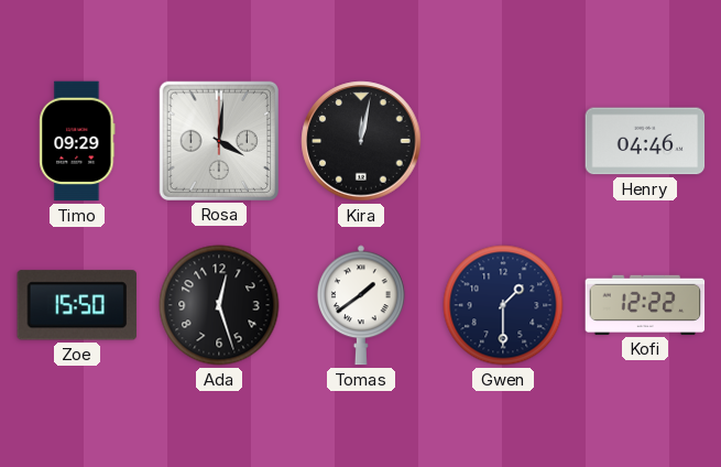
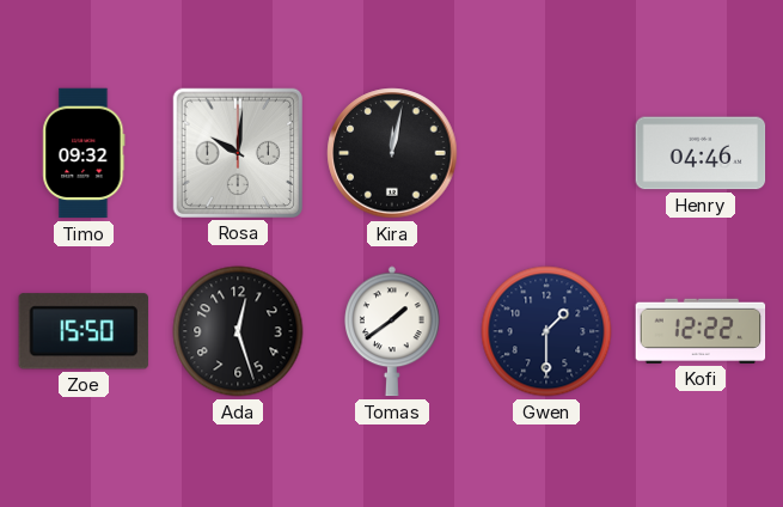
Timo: 09:29 -> 09:32
Rosa: 4:01 -> 10:01
